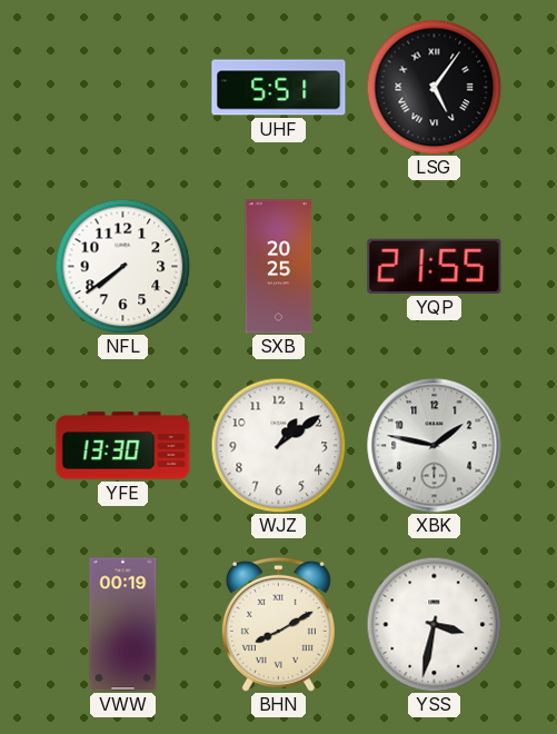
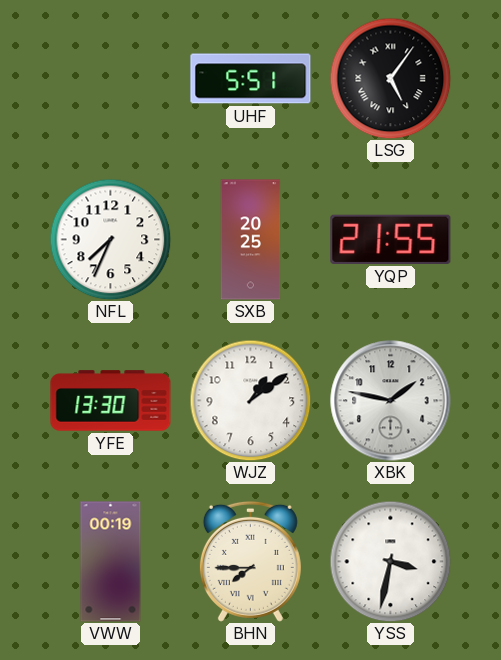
NFL: 7:39 -> 7:34
BHN: 8:10 -> 7:45
